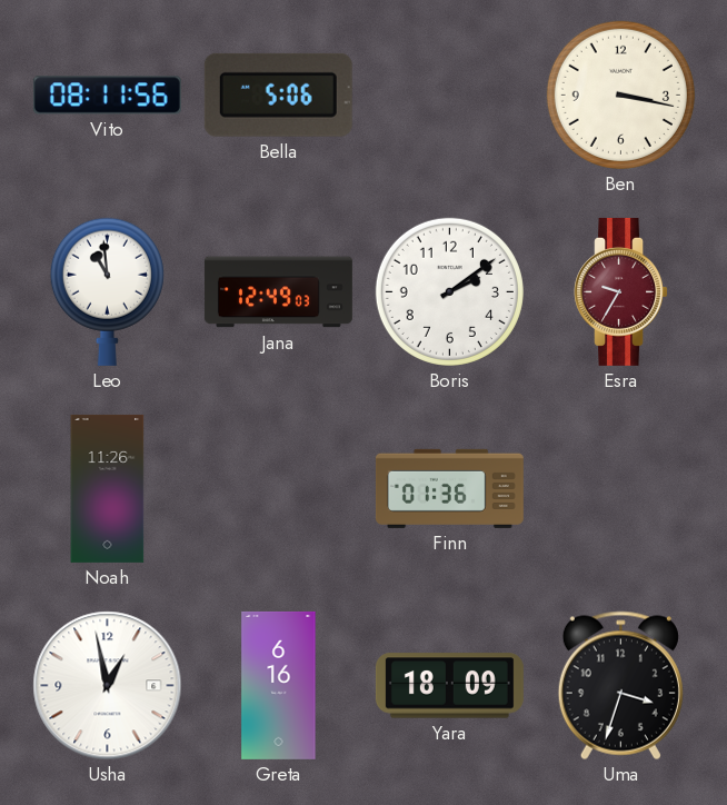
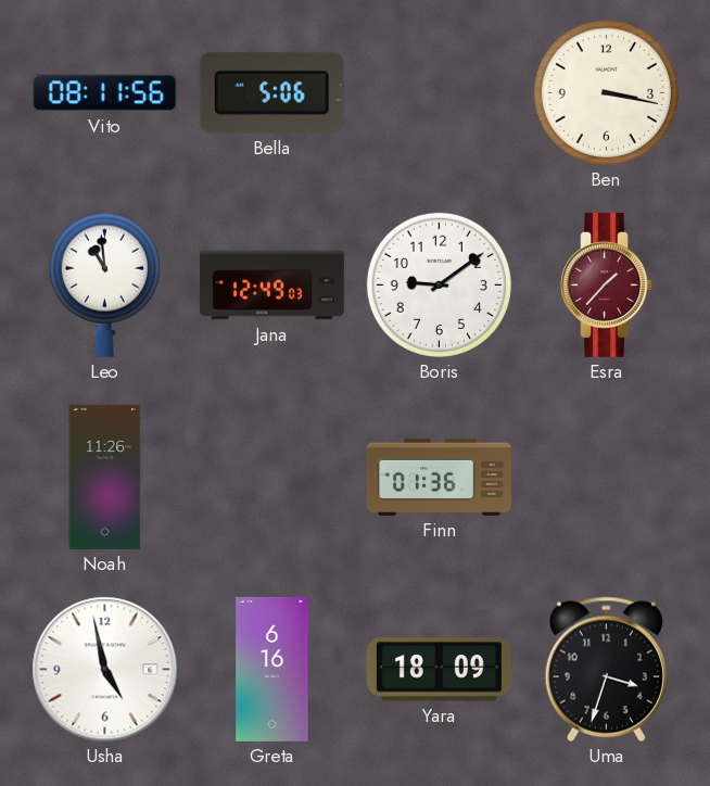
Boris: 2:09 -> 9:09
Esra: 9:35 -> 1:37
Usha: 12:58 -> 4:58
